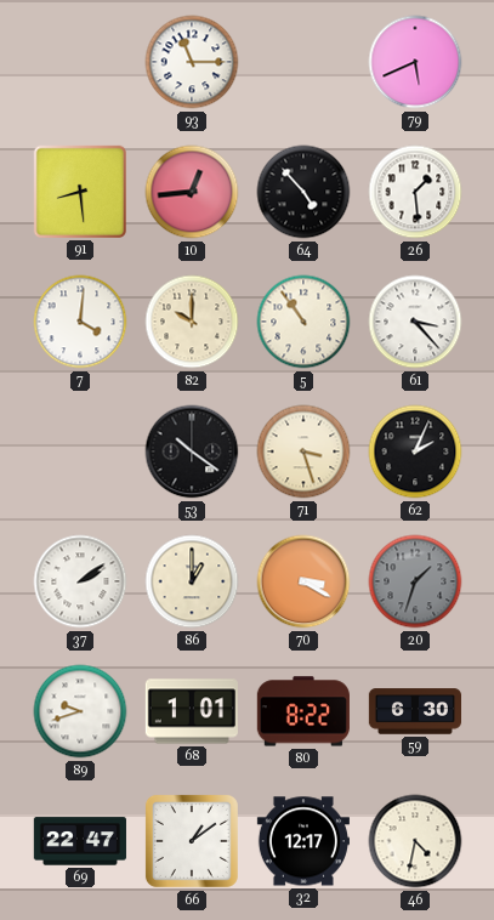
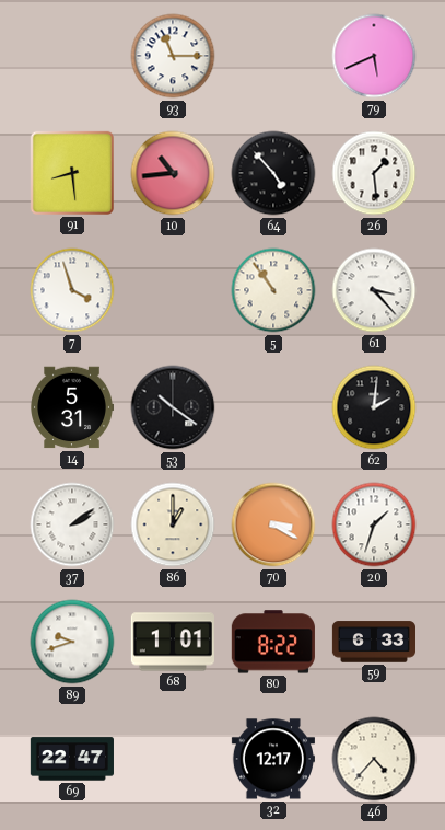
10: 12:44 -> 10:44
7: 4:01 -> 3:57
82: 10:00 -> none
14: none -> 5:31
71: 3:27 -> none
62: 2:04 -> 2:01
20 dial: grey -> white
59: 6:30 -> 6:33
66: 1:09 -> none
46: 4:32 -> 4:37
